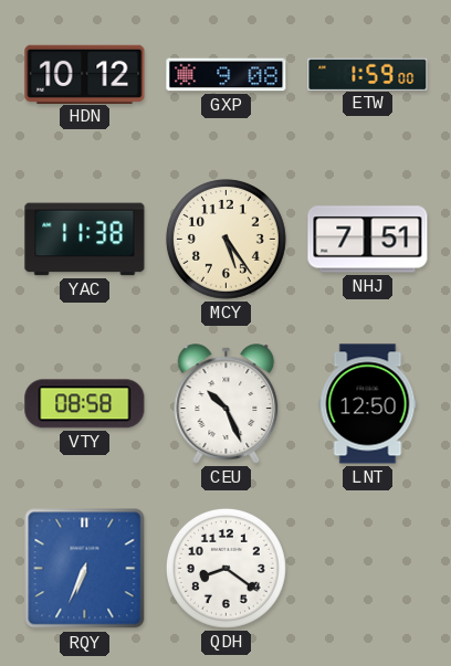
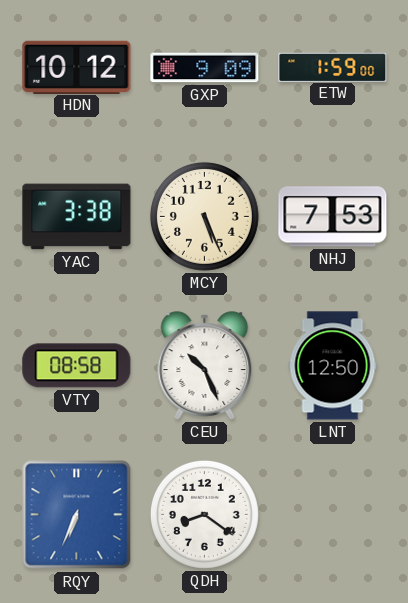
GXP: 9:08 -> 9:09
YAC: 11:38 -> 3:38
MCY: 5:24 -> 5:26
NHJ: 7:51 -> 7:53
